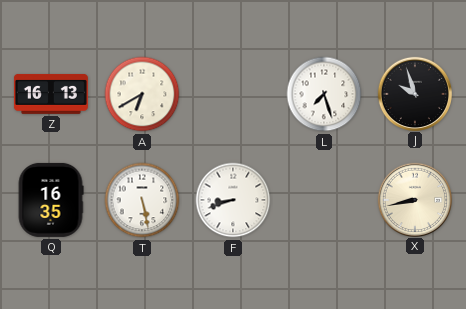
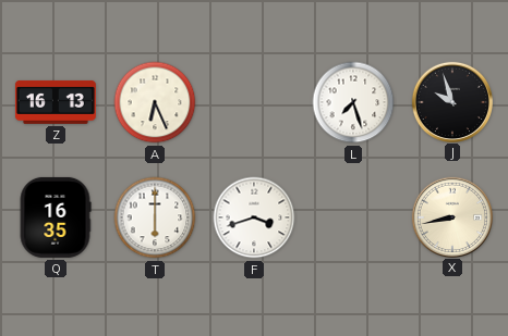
A: 6:40 -> 6:26
T: 5:28 -> 6:00
F: 8:42 -> 3:42
